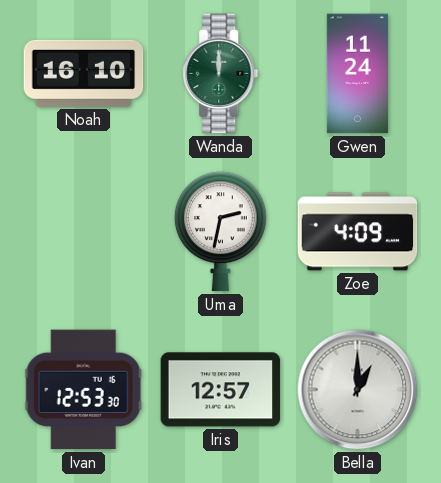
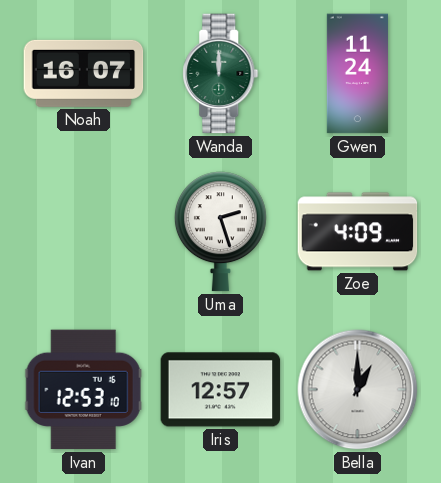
Noah: 16:10 -> 16:07
Uma: 2:32 -> 2:27
Ivan: 12:53:30 -> 12:53:10
